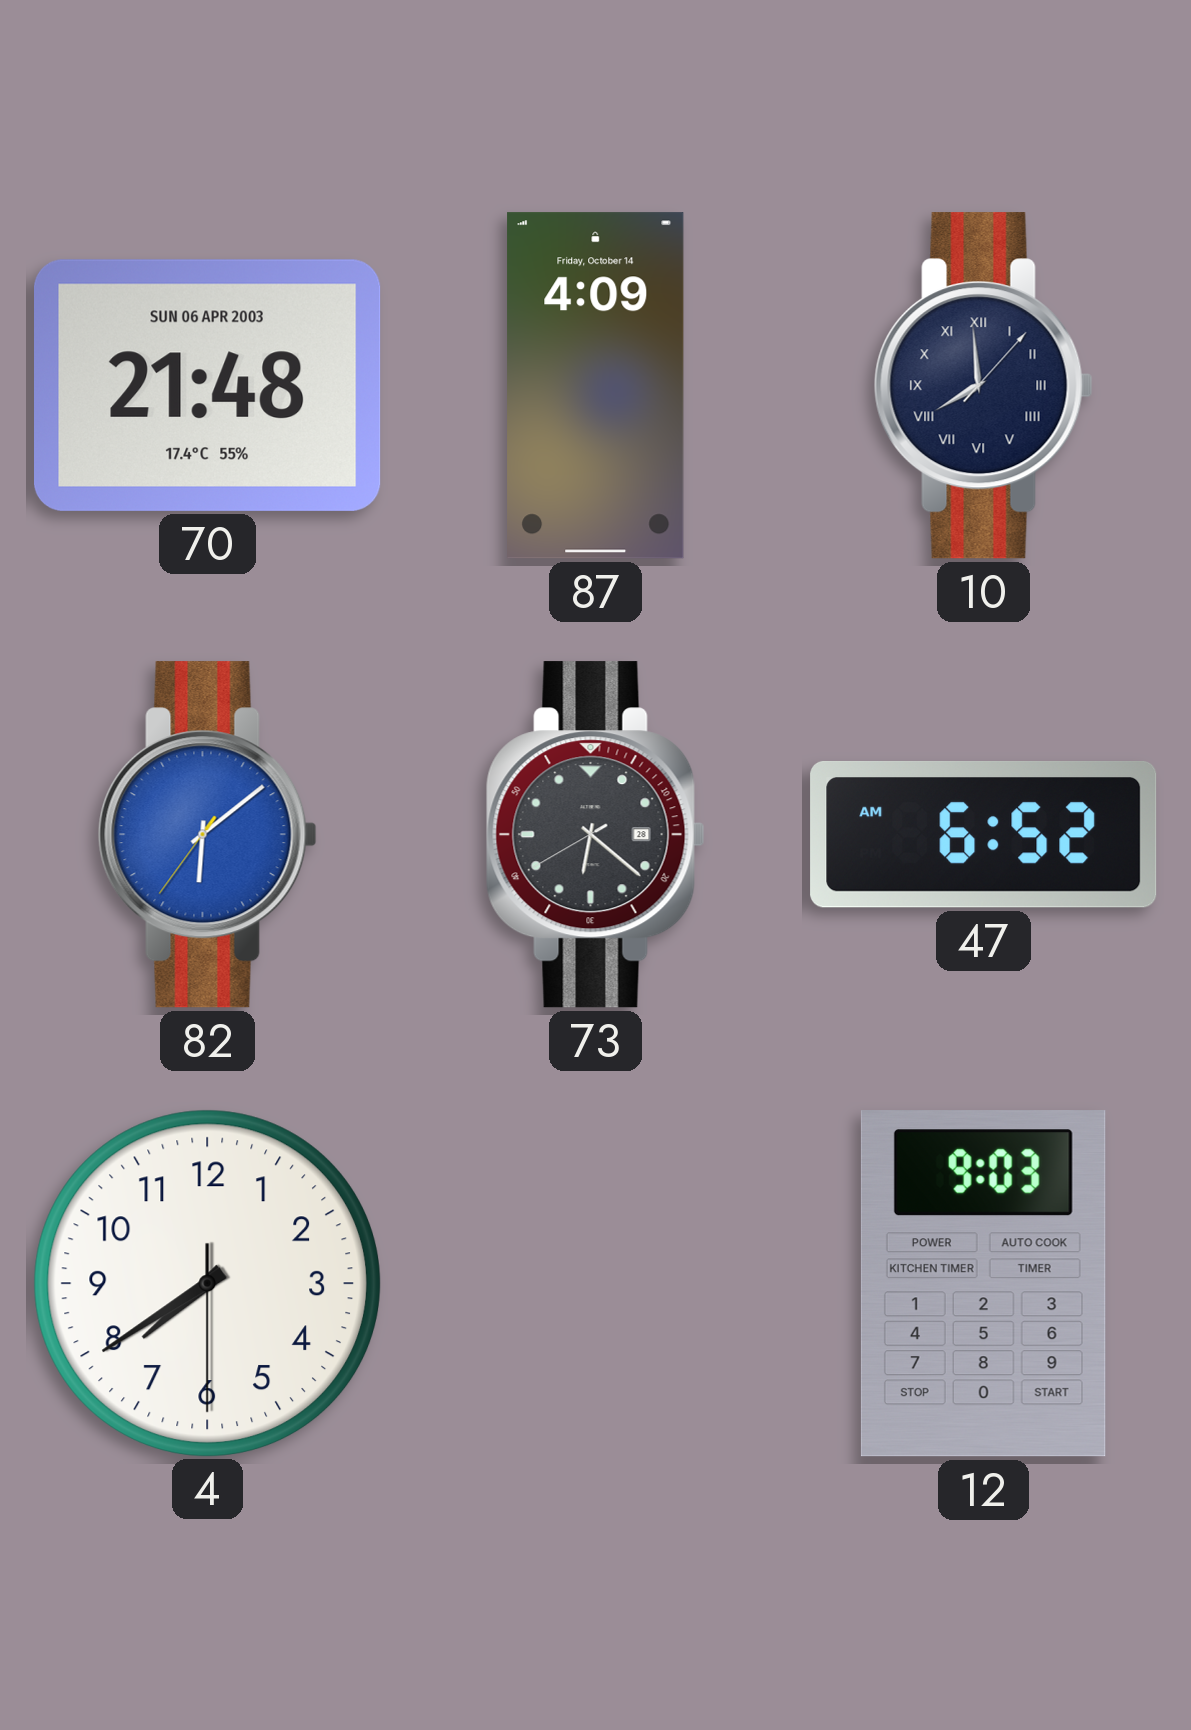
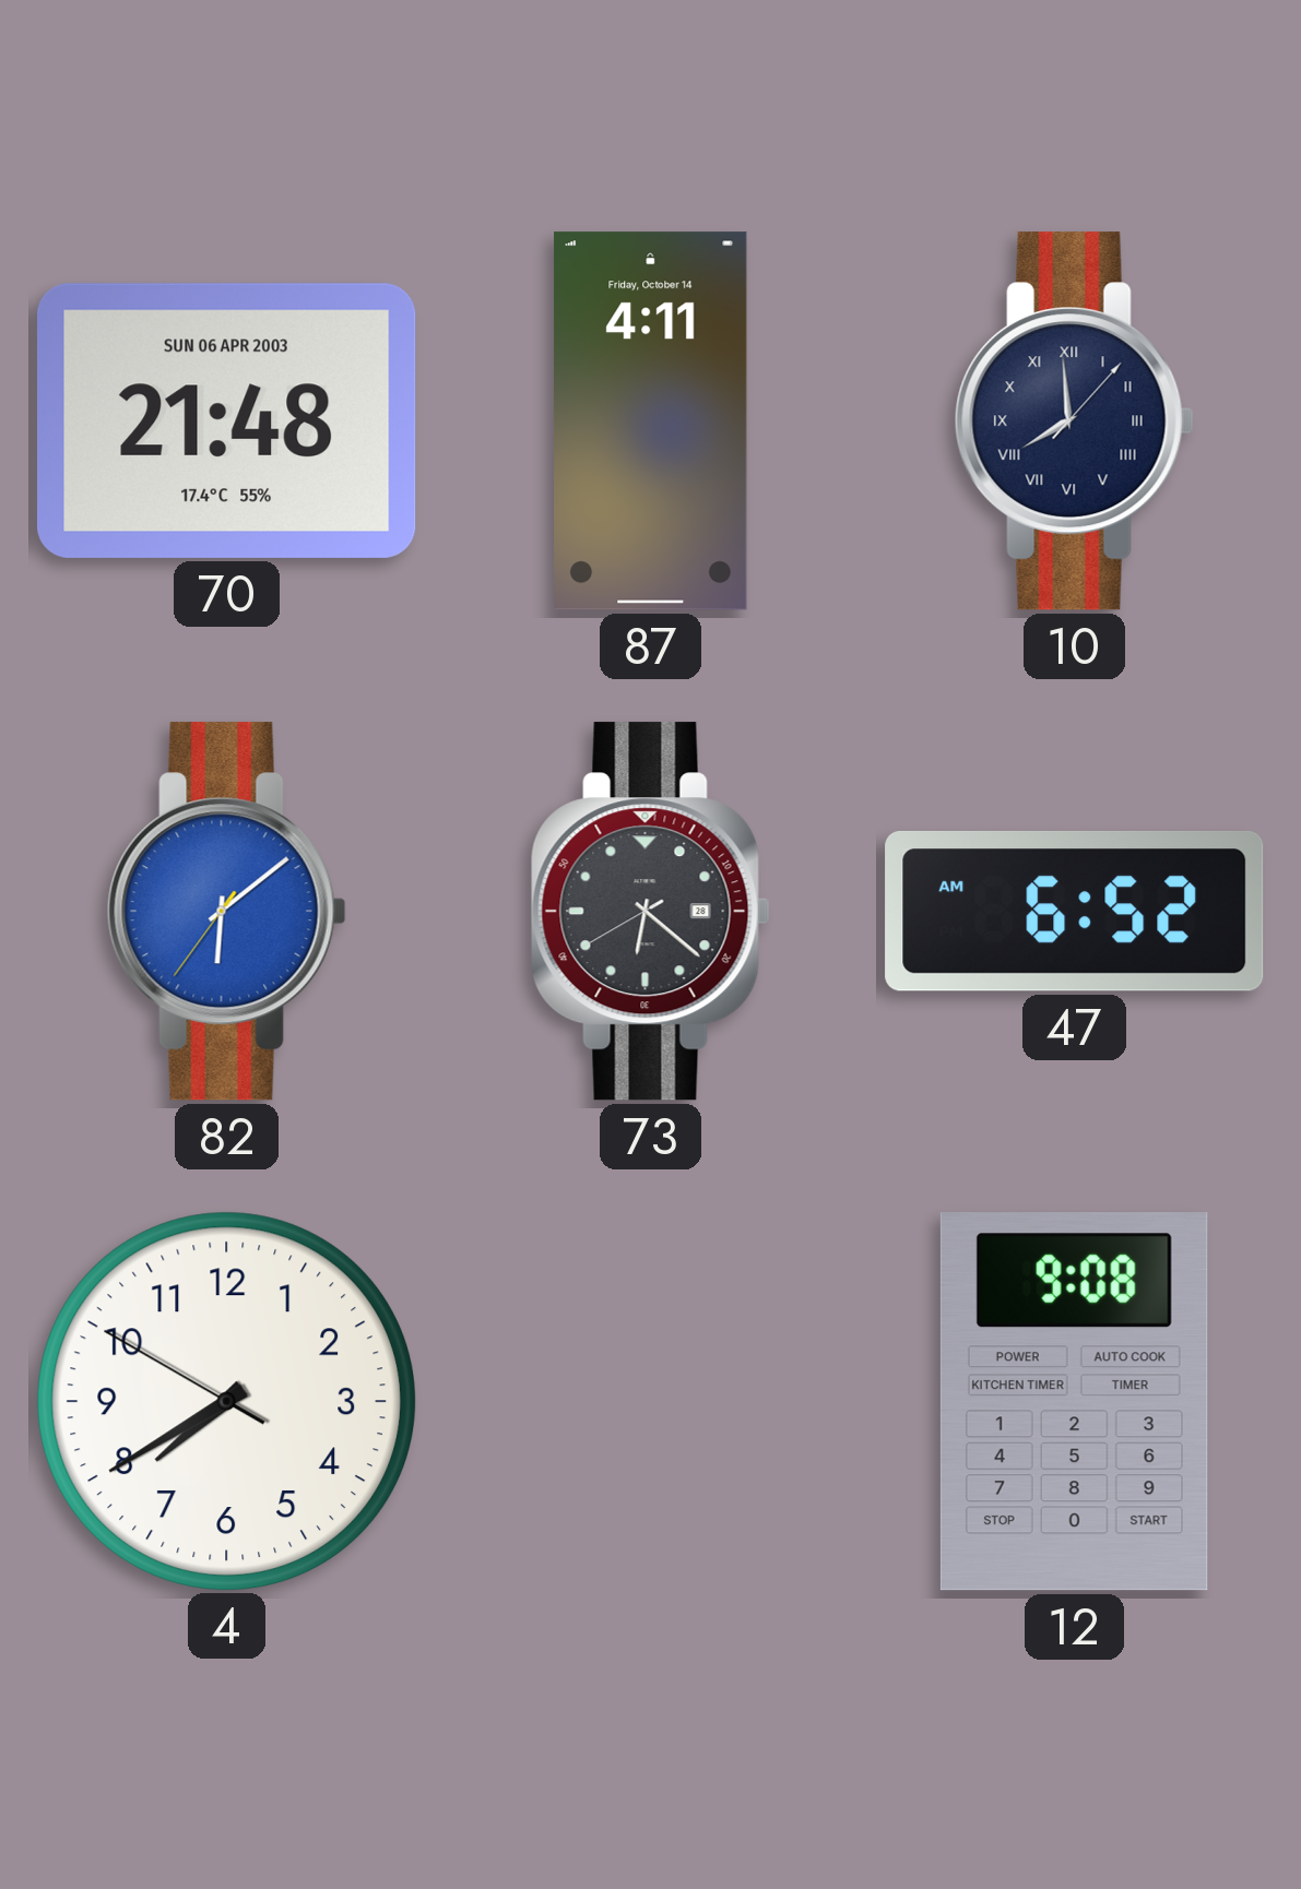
87: 4:09 -> 4:11
4: 7:39:30 -> 7:39:50
12: 9:03 -> 9:08
